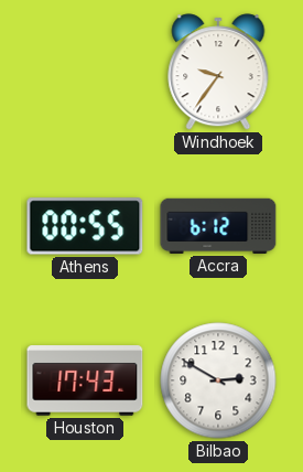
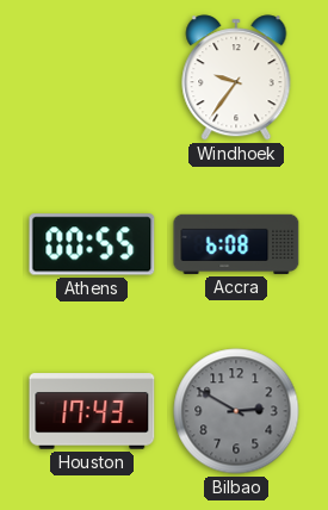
Accra: 6:12 -> 6:08
Bilbao dial: white -> grey
